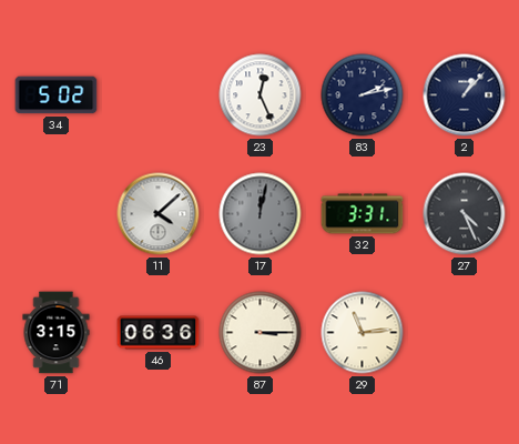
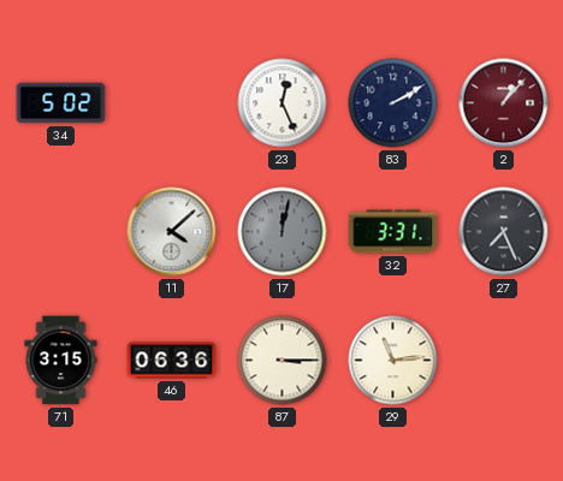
83: 2:13 -> 2:10
2 dial: navy -> burgundy
27: 4:26 -> 7:26
